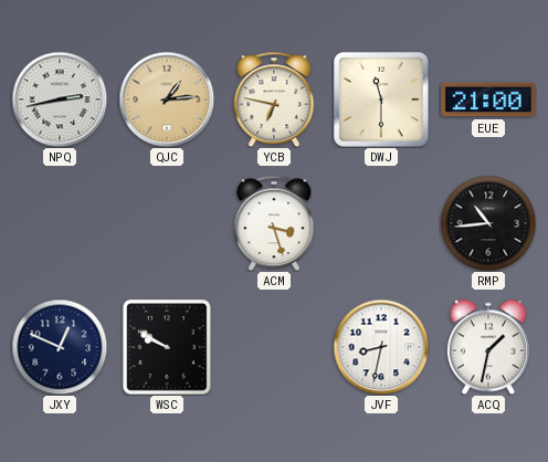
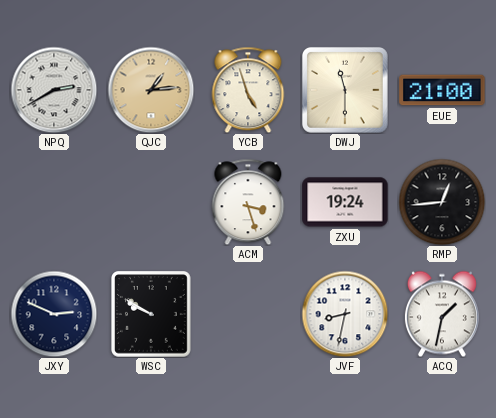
NPQ: 2:43 -> 2:40
YCB: 6:47 -> 4:57
ZXU: none -> 19:24
RMP: 10:44 -> 12:44
JXY: 12:49 -> 2:49
